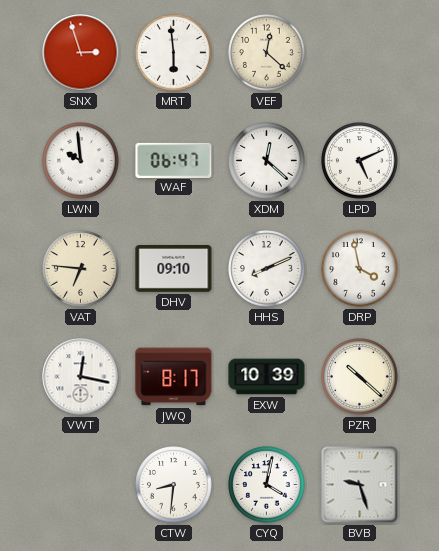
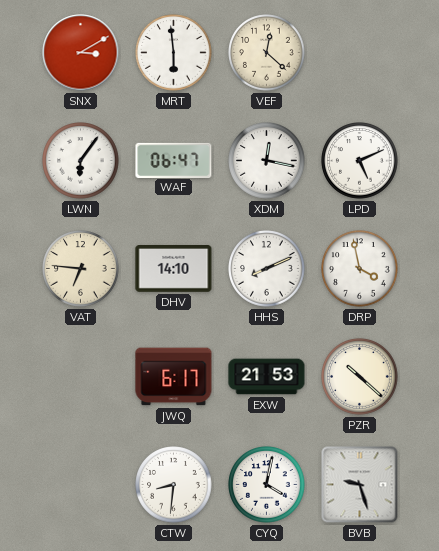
SNX: 2:57 -> 3:10
LWN: 9:59 -> 6:06
XDM: 12:22 -> 12:17
DHV: 09:10 -> 14:10
VWT: 12:17 -> none
JWQ: 8:17 -> 6:17
EXW: 10:39 -> 21:53
